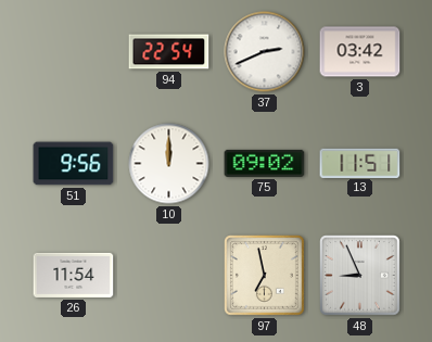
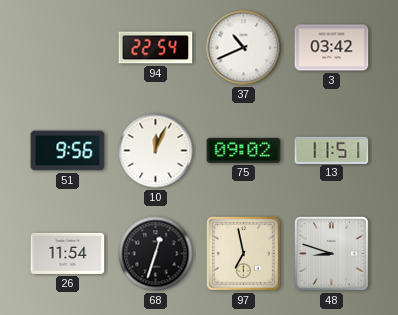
37: 2:41 -> 10:41
10: 12:00 -> 12:04
68: none -> 12:33
48: 8:56 -> 8:48
